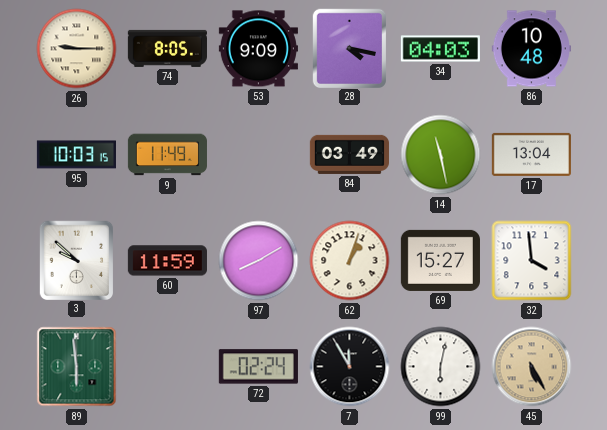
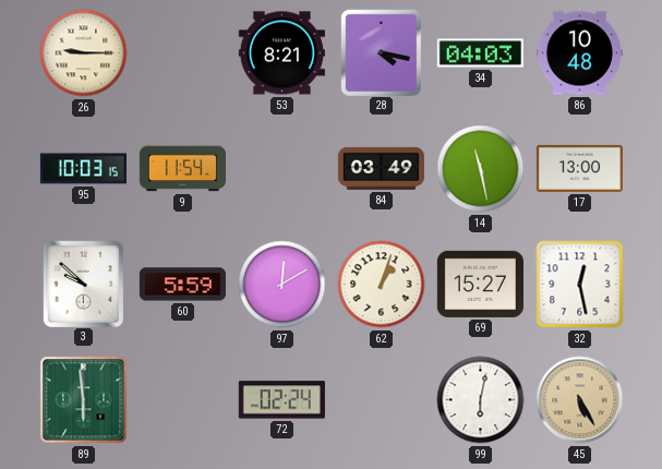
74: 8:05 -> none
53: 9:09 -> 8:21
9: 11:49 -> 11:54
17: 13:04 -> 13:00
60: 11:59 -> 5:59
97: 8:10 -> 12:10
32: 3:59 -> 12:28
7: 11:55 -> none
